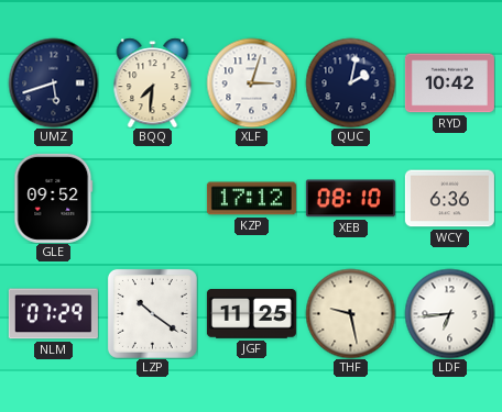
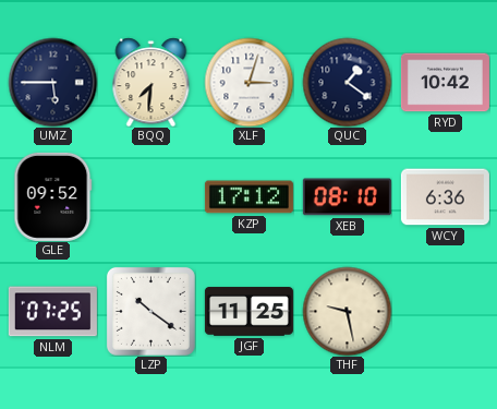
UMZ: 5:42 -> 5:45
QUC: 2:02 -> 1:21
NLM: 07:29 -> 07:25
LDF: 6:44 -> none
